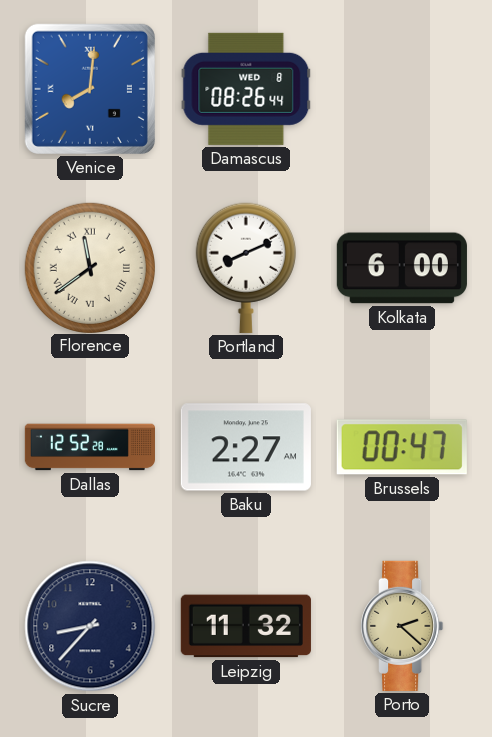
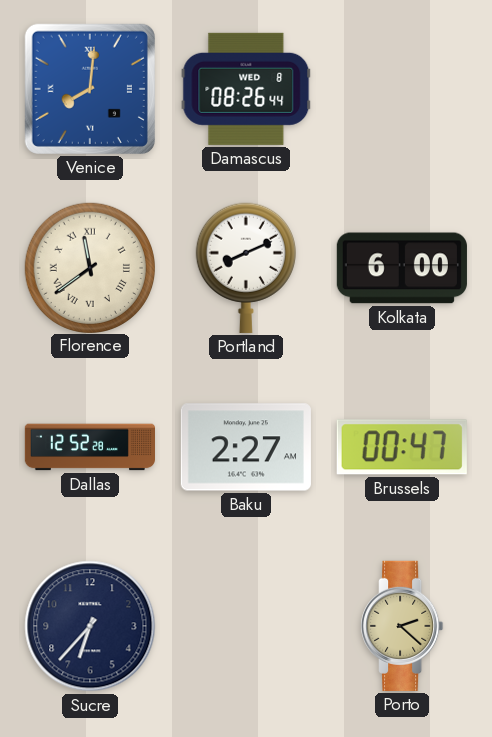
Sucre: 8:37 -> 6:37
Leipzig: 11:32 -> none
